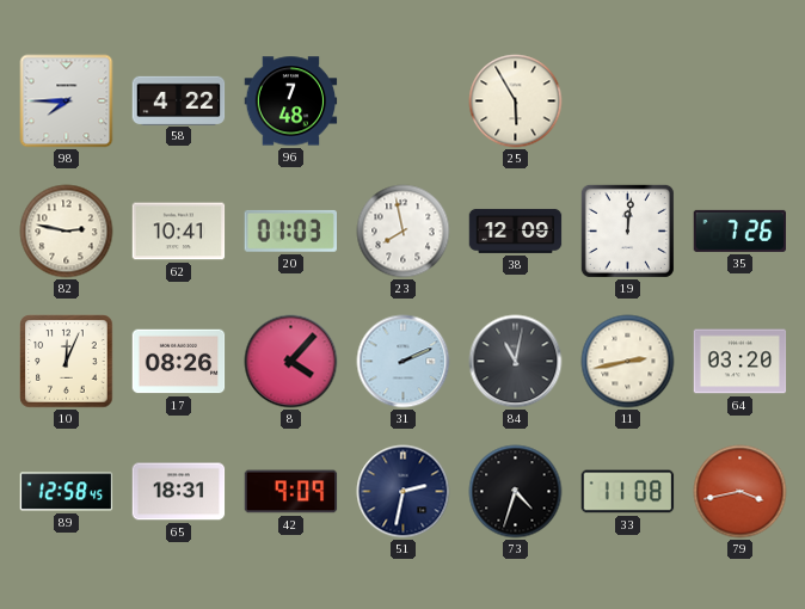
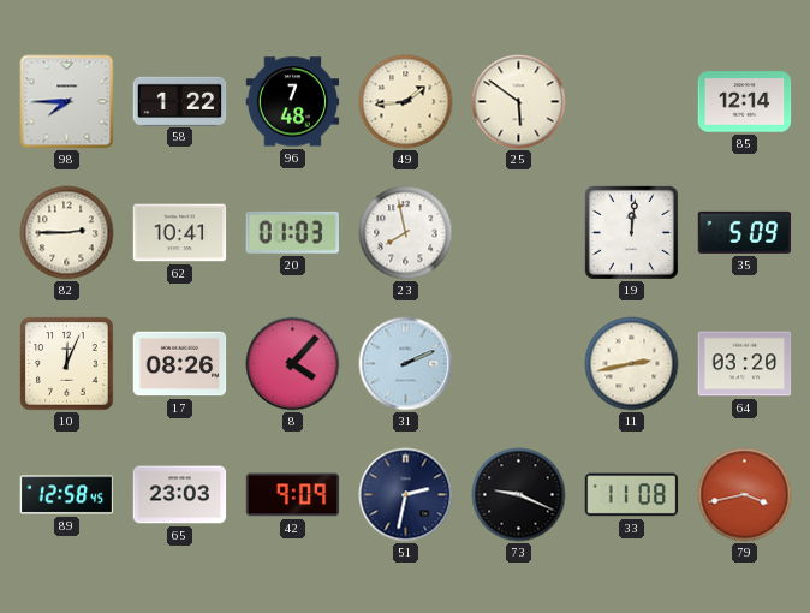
58: 4:22 -> 1:22
49: none -> 1:44
25: 5:55 -> 5:51
85: none -> 12:14
82: 2:47 -> 2:45
38: 12:09 -> none
35: 7:26 -> 5:09
84: 11:02 -> none
65: 18:31 -> 23:03
73: 4:33 -> 9:19
